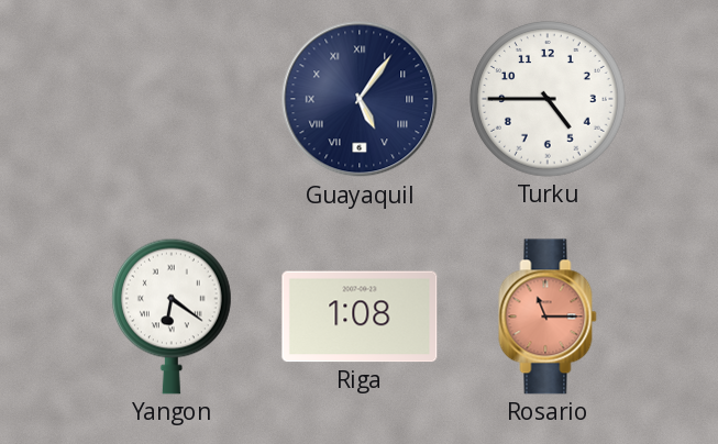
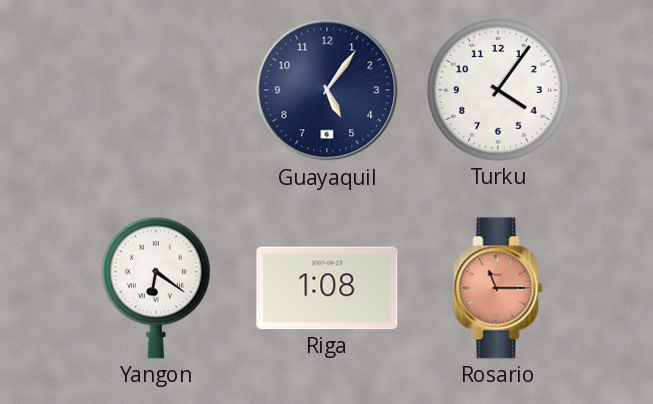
Guayaquil numerals: Roman -> Arabic
Turku: 4:45 -> 4:06
